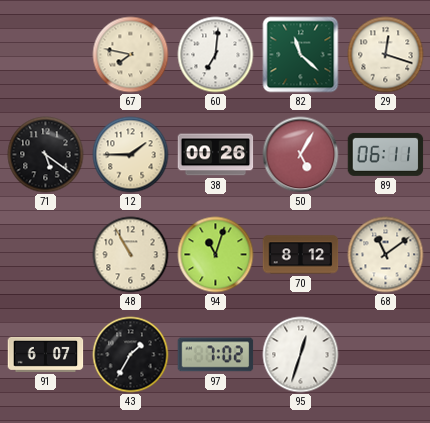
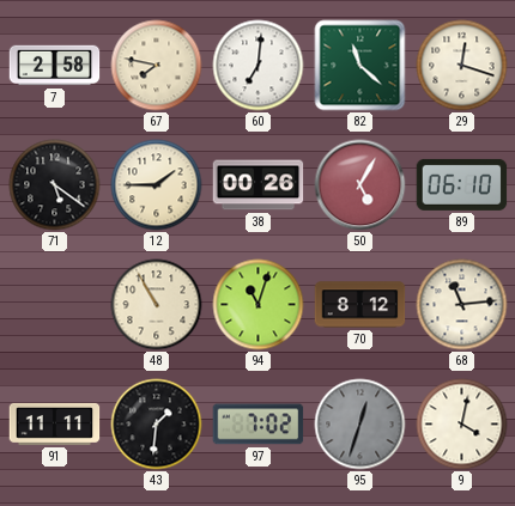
7: none -> 2:58
89: 06:11 -> 06:10
68: 11:09 -> 11:14
91: 6:07 -> 11:11
43: 1:35 -> 1:31
95 dial: white -> grey
9: none -> 4:02
